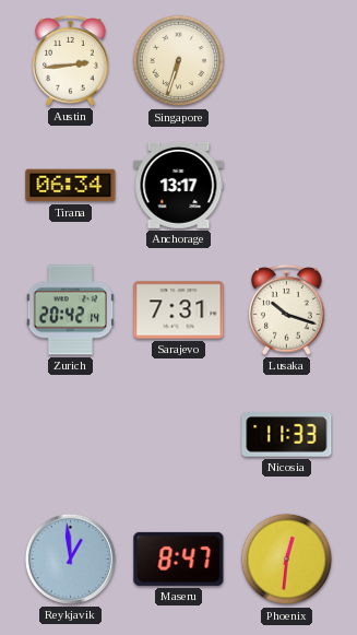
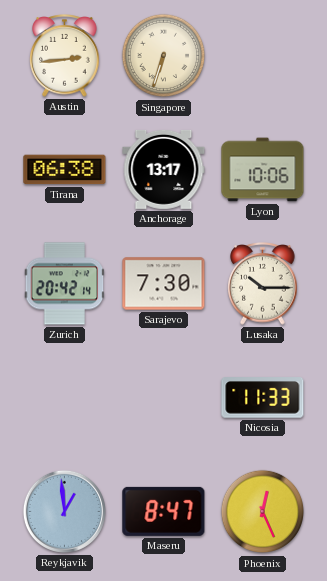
Tirana: 06:34 -> 06:38
Lyon: none -> 10:06
Sarajevo: 7:31 -> 7:30
Lusaka: 10:18 -> 10:15
Phoenix: 12:31 -> 12:26
